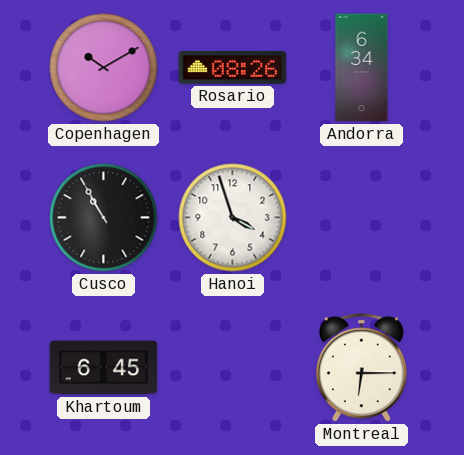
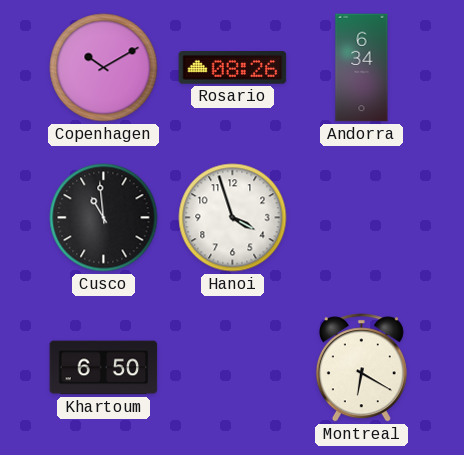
Cusco: 10:55 -> 10:59
Khartoum: 6:45 -> 6:50
Montreal: 6:15 -> 6:20
